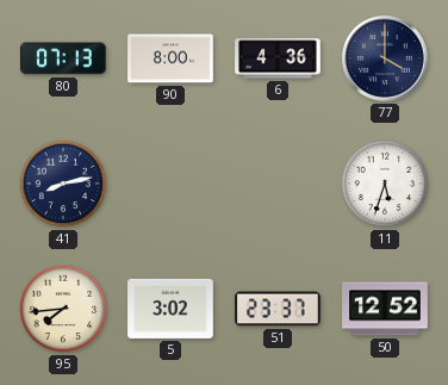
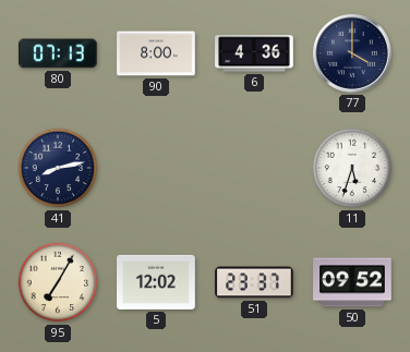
95: 7:44 -> 7:05
5: 3:02 -> 12:02
50: 12:52 -> 09:52
